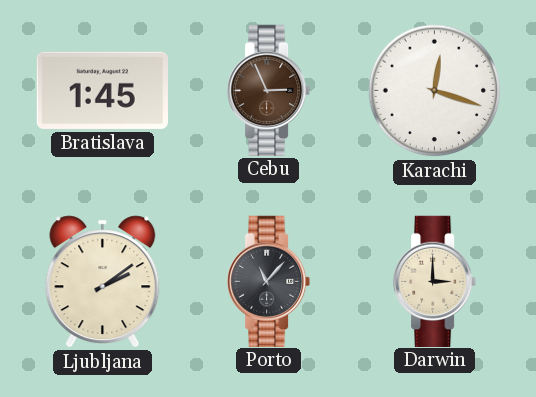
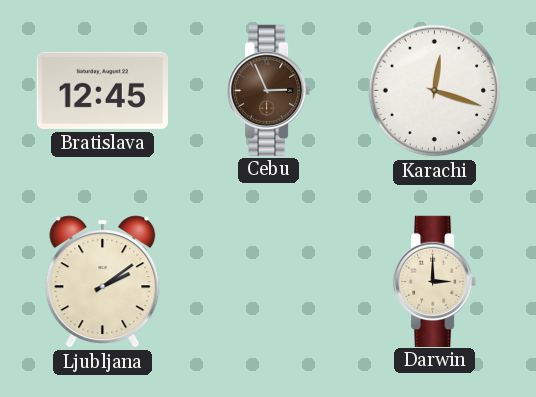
Bratislava: 1:45 -> 12:45
Porto: 11:07 -> none
